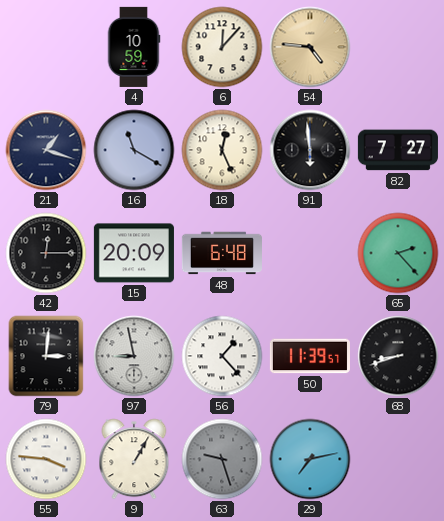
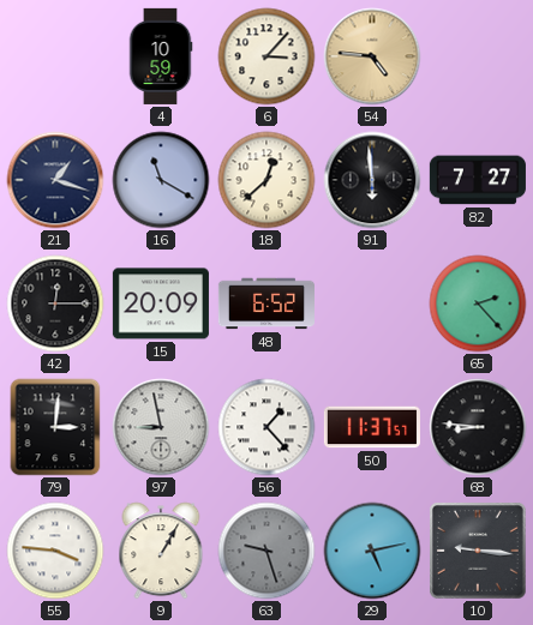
6: 12:07 -> 3:07
18: 12:26 -> 12:38
48: 6:48 -> 6:52
50: 11:39 -> 11:37
68: 8:42 -> 8:46
29: 7:13 -> 5:13
10: none -> 9:16
